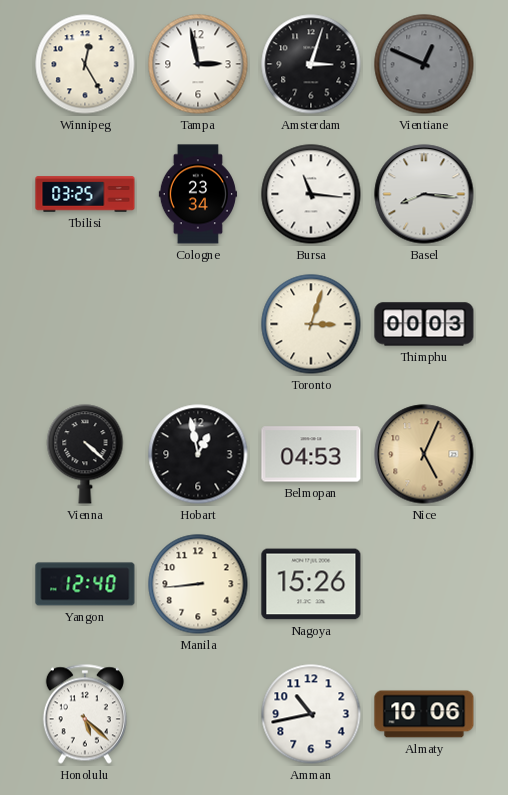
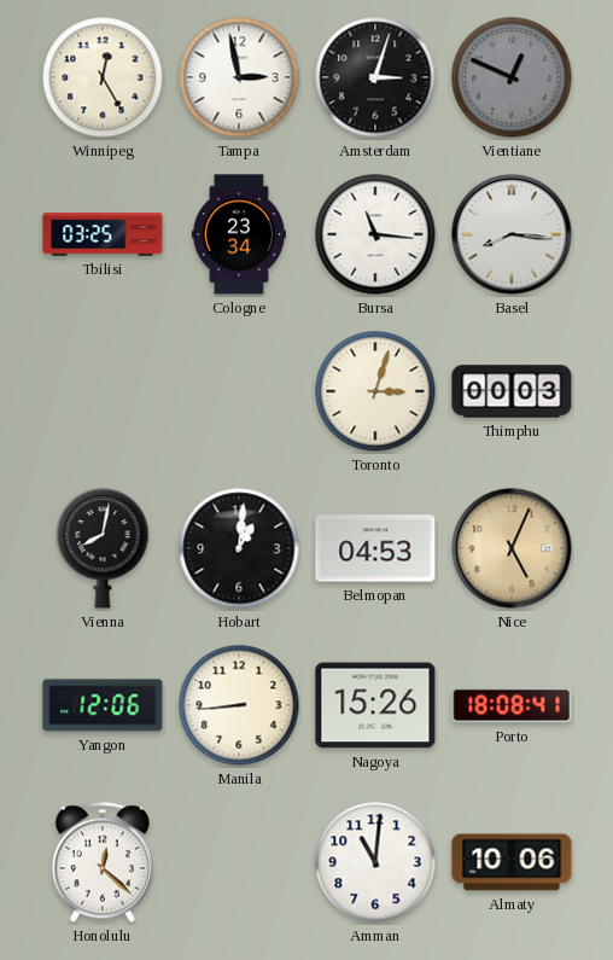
Vienna: 4:22 -> 8:02
Hobart: 12:58 -> 1:01
Yangon: 12:40 -> 12:06
Porto: none -> 18:08
Honolulu: 5:22 -> 12:22
Amman: 10:43 -> 11:01
